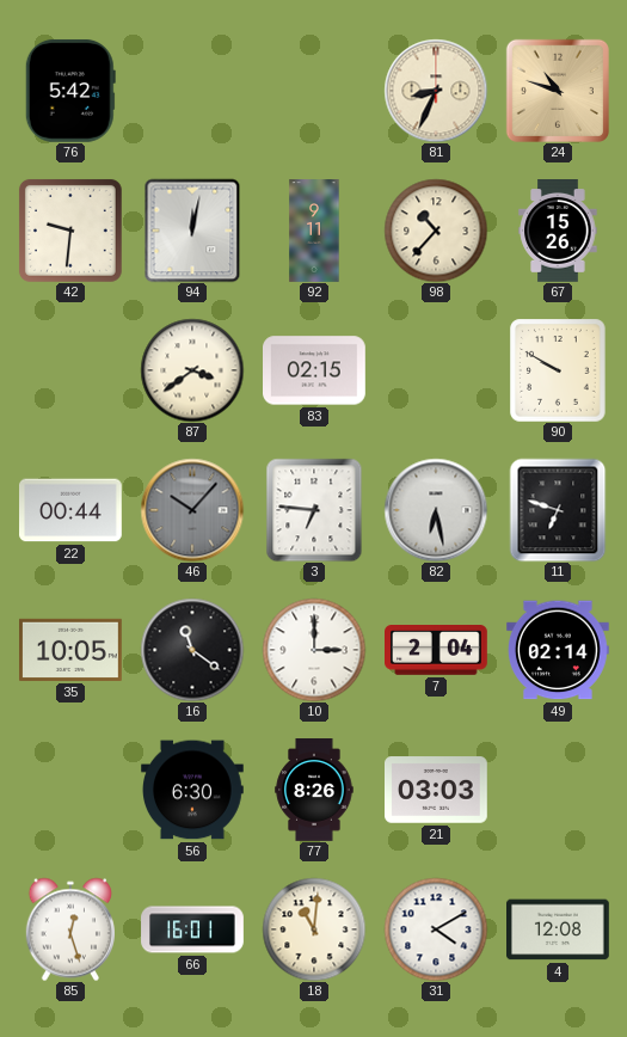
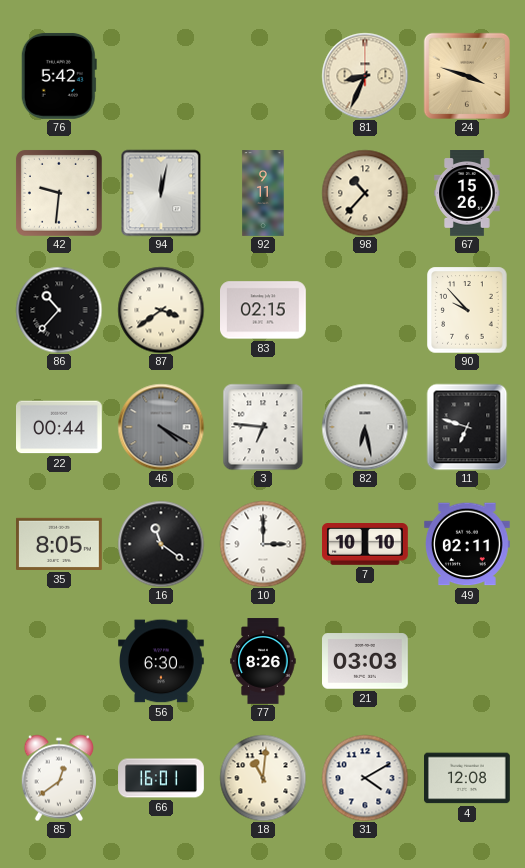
24: 10:48 -> 3:48
86: none -> 10:37
90: 9:50 -> 9:53
46: 10:07 -> 4:20
35: 10:05 -> 8:05
7: 2:04 -> 10:10
49: 02:14 -> 02:11
85: 12:27 -> 12:39
